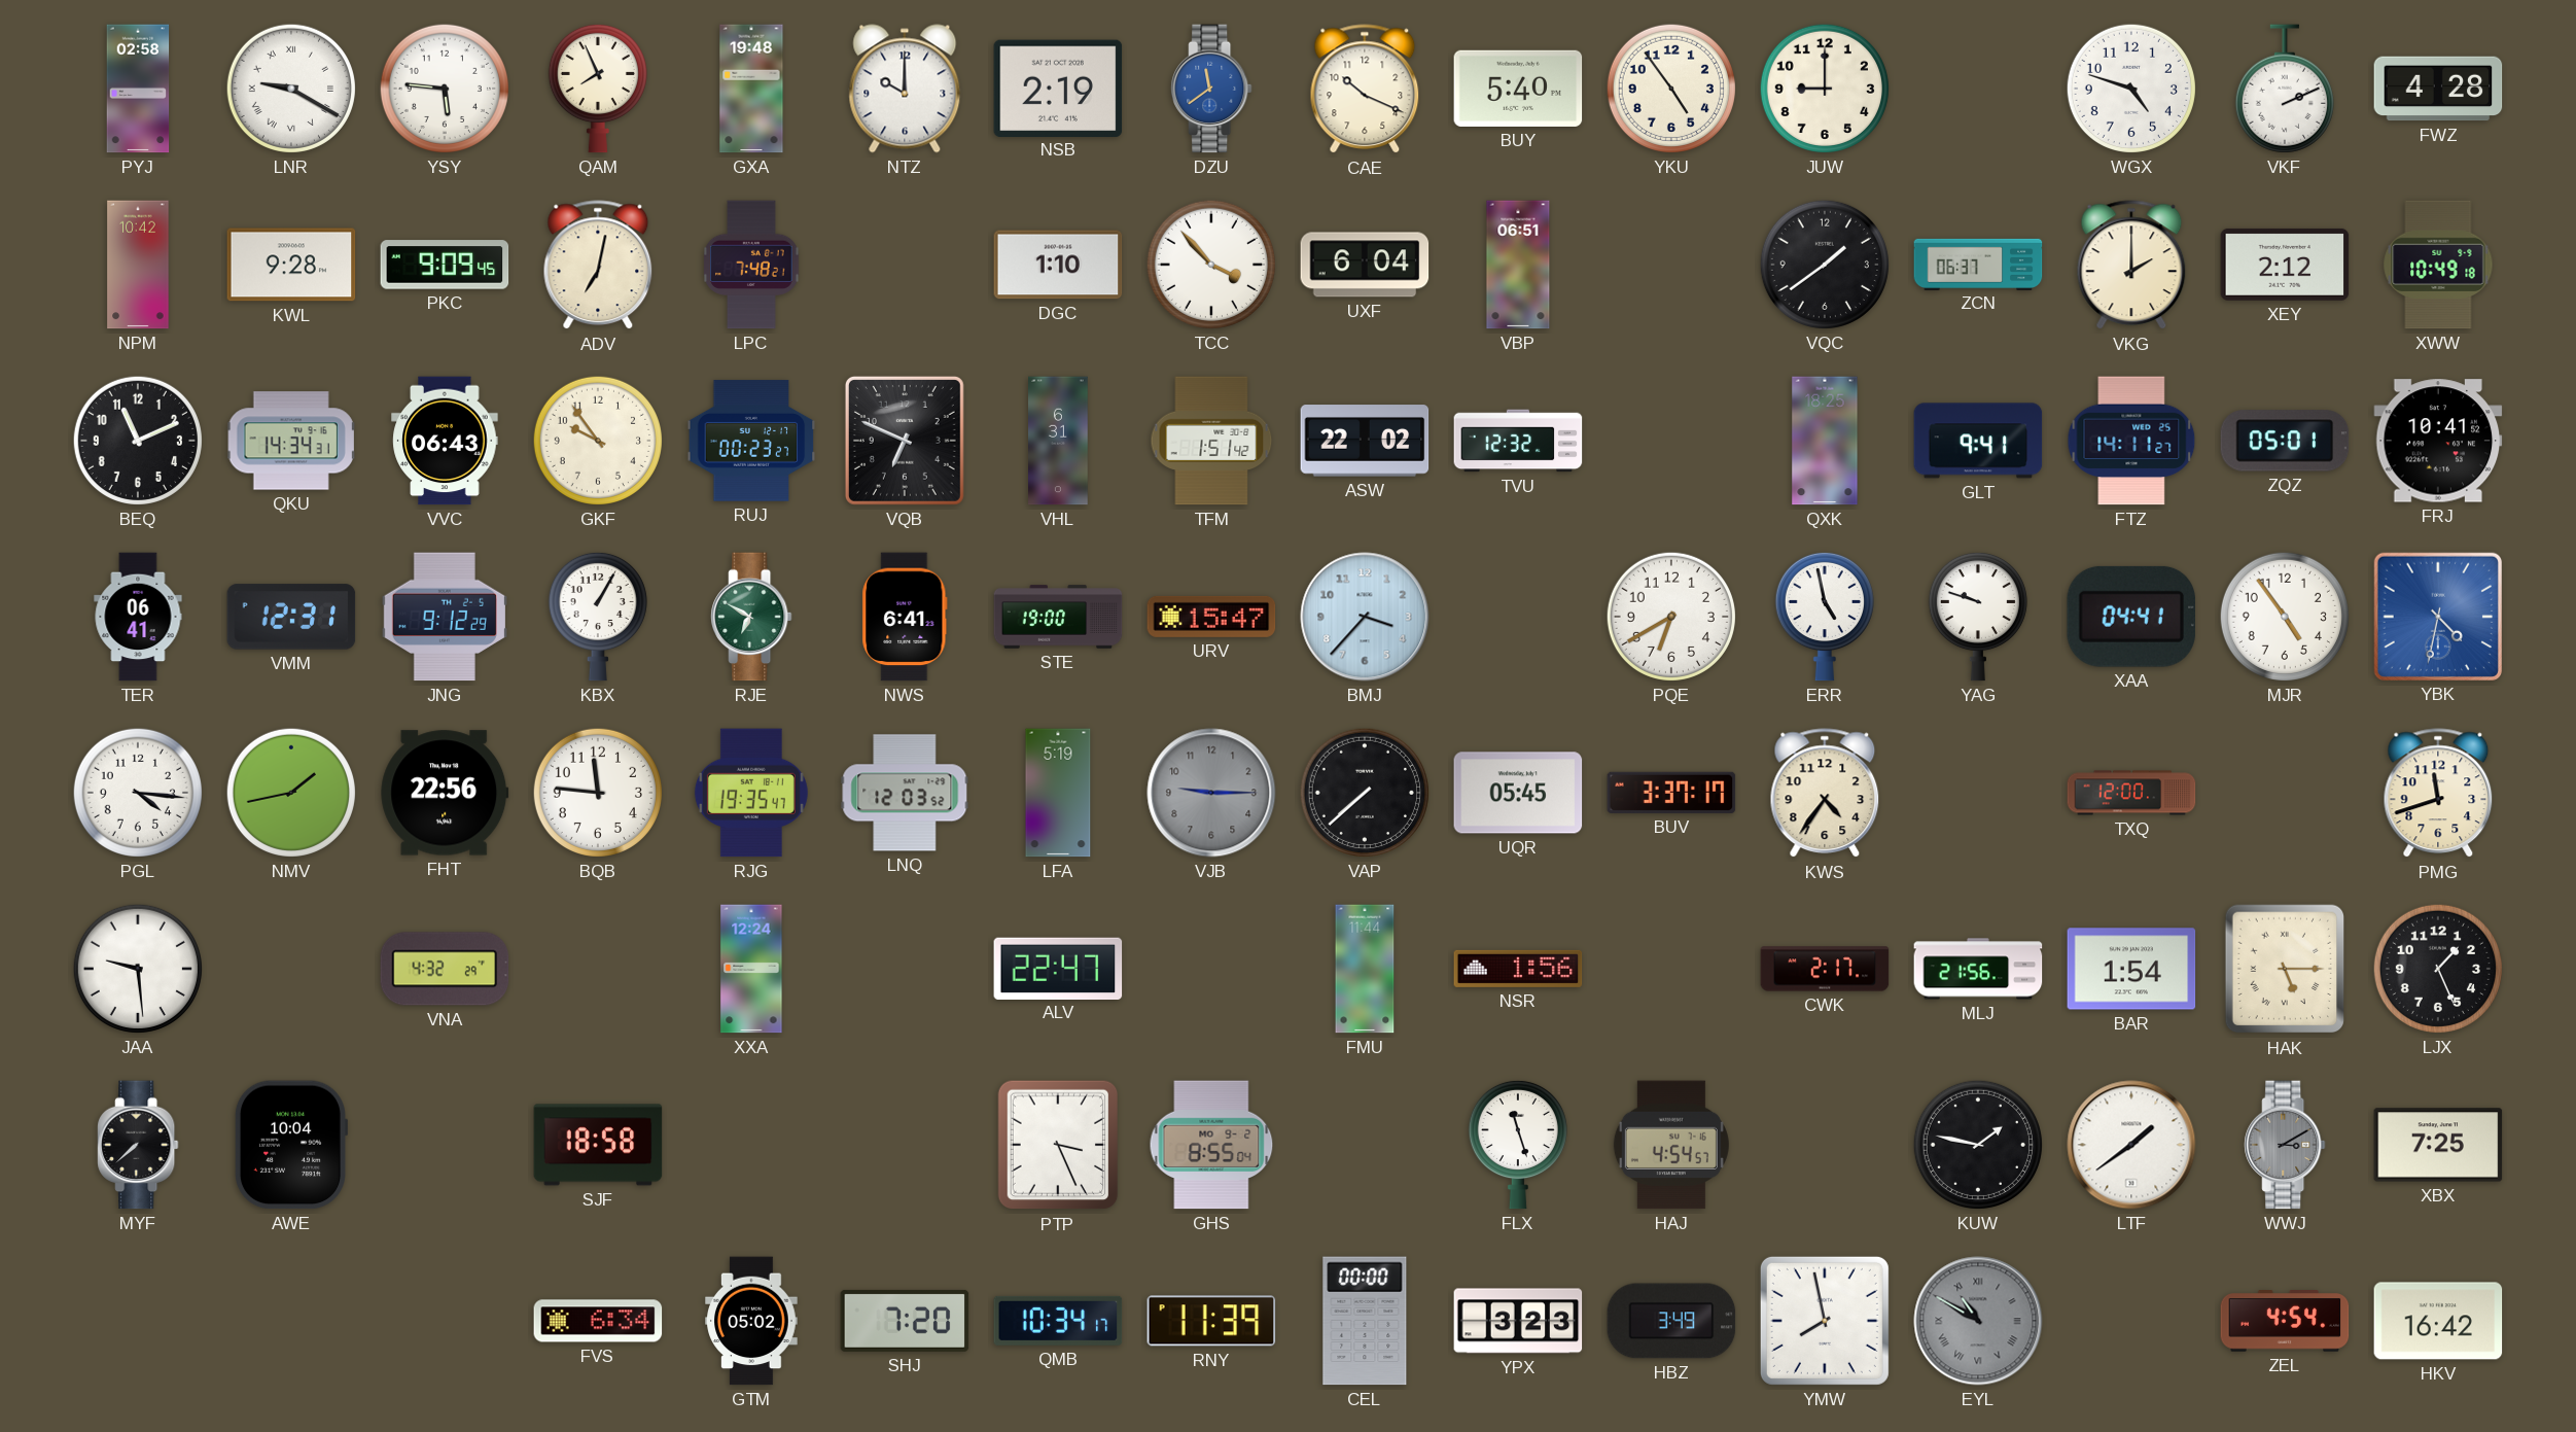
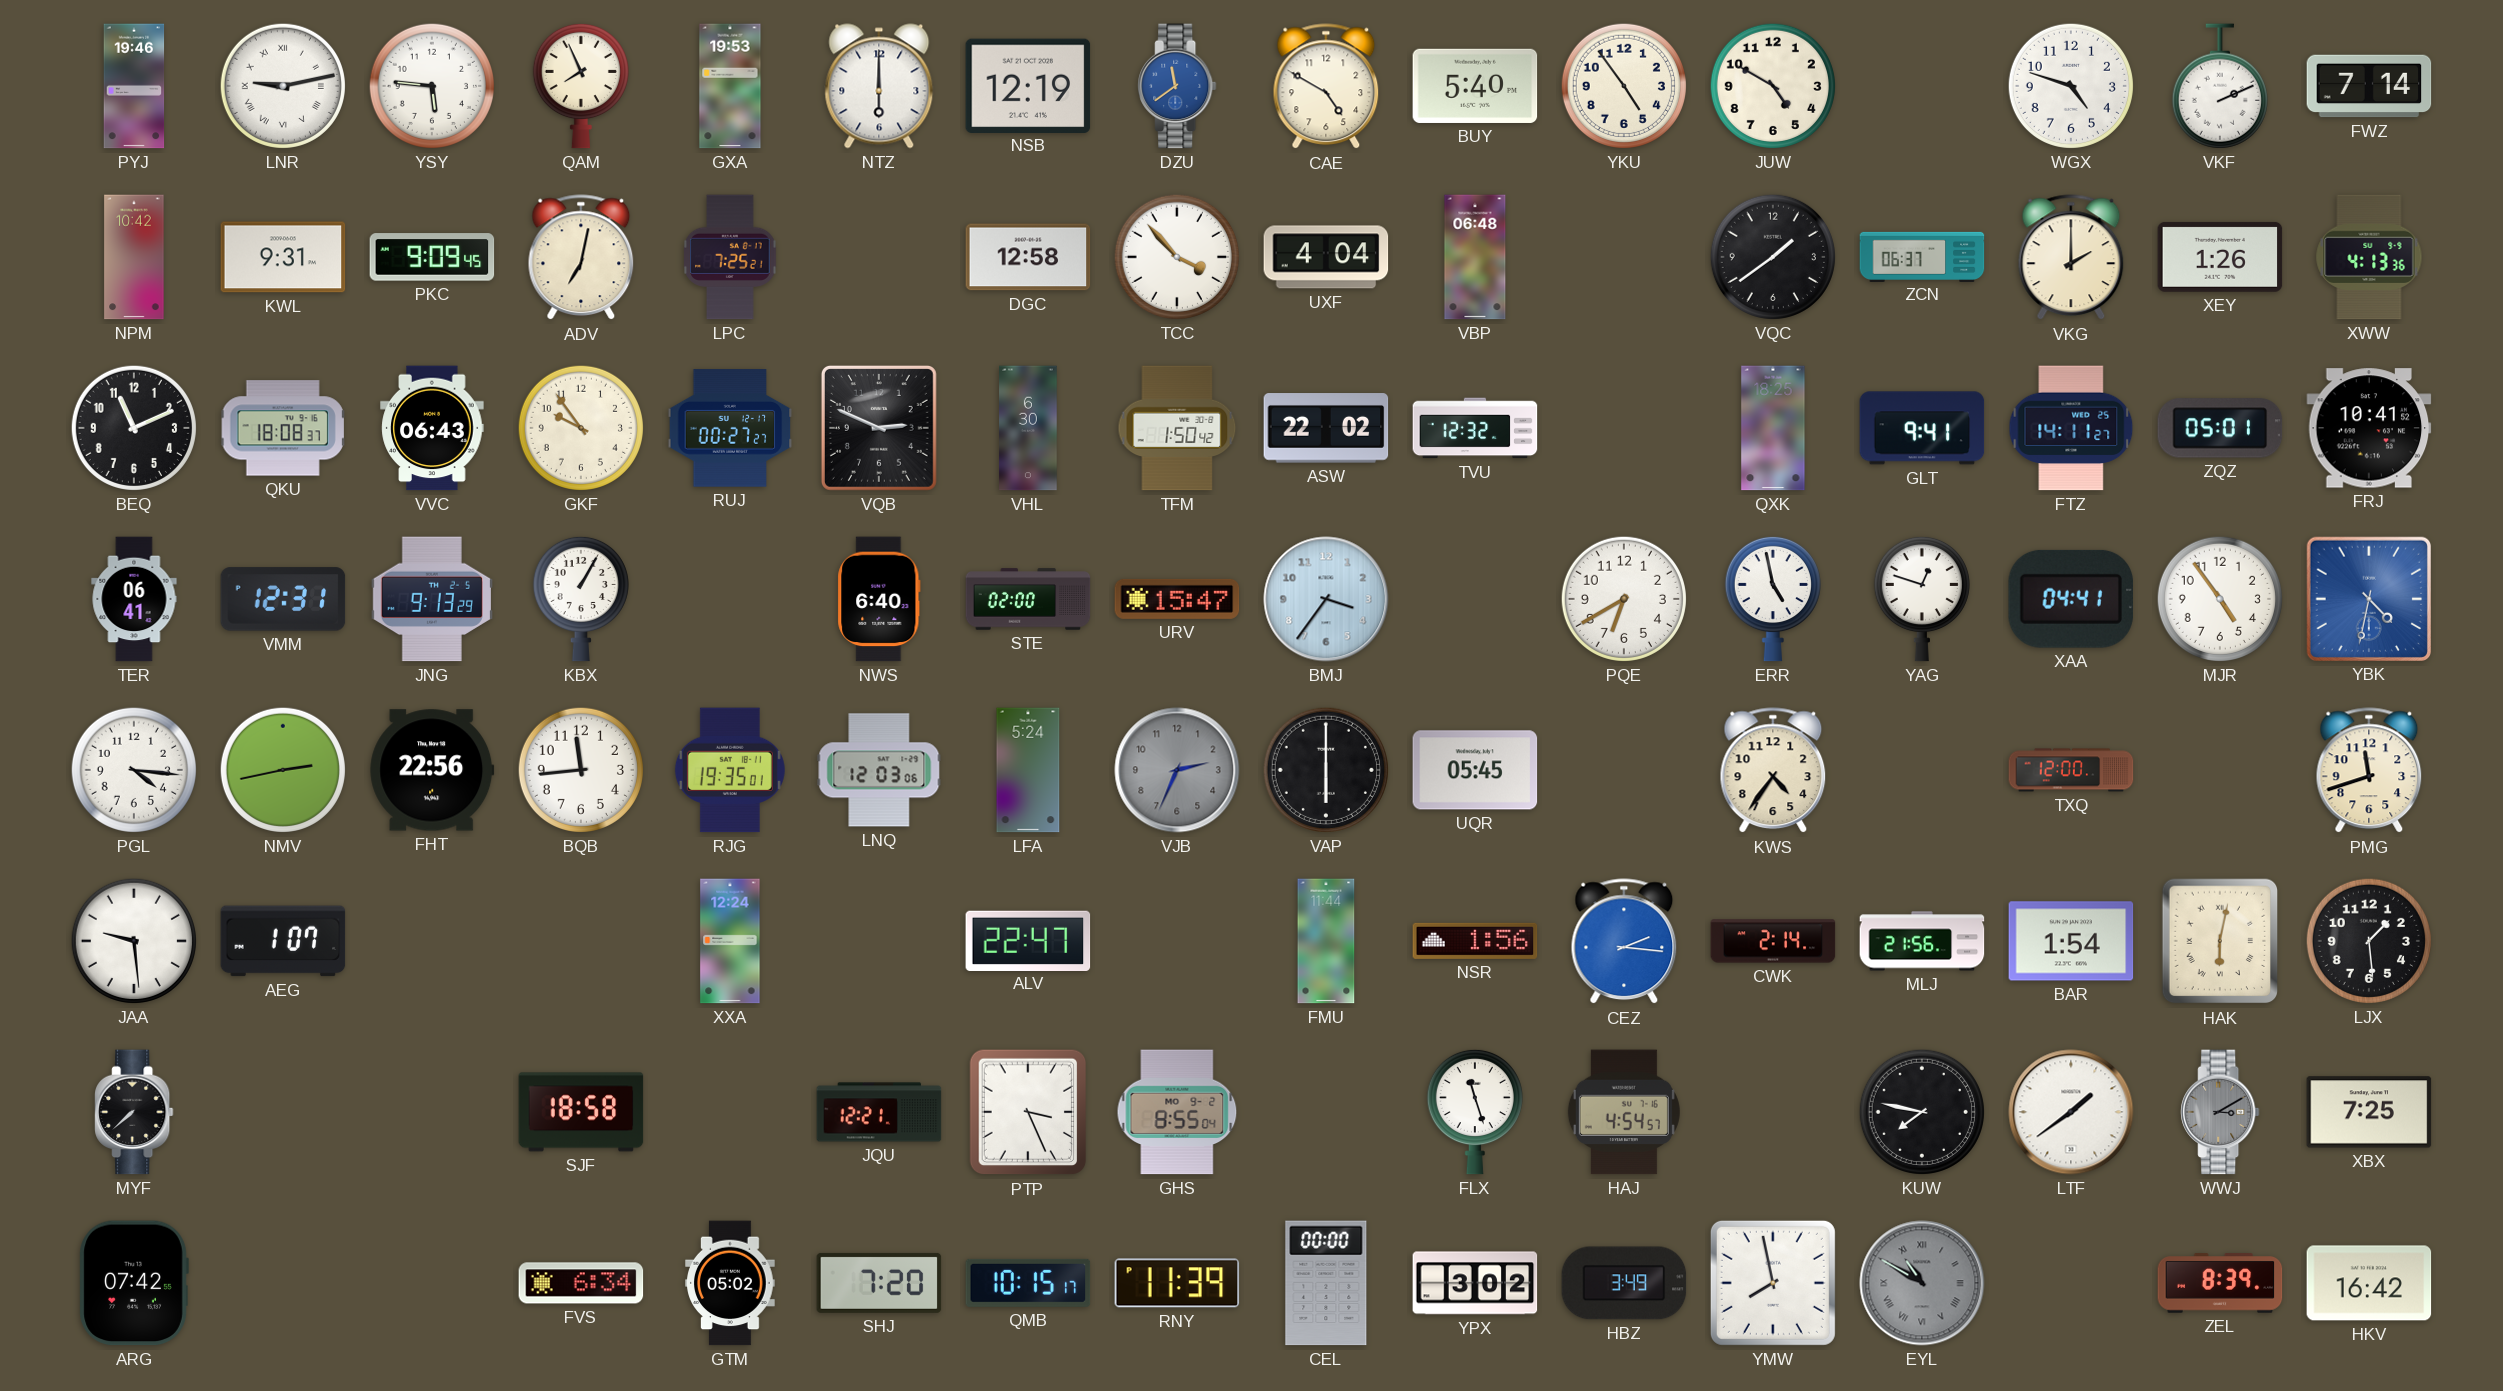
PYJ: 02:58 -> 19:46
LNR: 9:20 -> 9:13
GXA: 19:48 -> 19:53
NTZ: 10:00 -> 6:00
NSB: 2:19 -> 12:19
CAE: 10:19 -> 4:50
JUW: 9:00 -> 4:50
FWZ: 4:28 -> 7:14
KWL: 9:28 -> 9:31
LPC: 7:48 -> 7:25
DGC: 1:10 -> 12:58
UXF: 6:04 -> 4:04
VBP: 06:51 -> 06:48
XEY: 2:12 -> 1:26
XWW: 10:49 -> 4:13
QKU: 14:34 -> 18:08
RUJ: 00:23 -> 00:27
VQB: 6:49 -> 2:49
VHL: 6:31 -> 6:30
TFM: 1:51 -> 1:50
JNG: 9:12 -> 9:13
RJE: 6:50 -> none
NWS: 6:41 -> 6:40
STE: 19:00 -> 02:00
BMJ: 3:37 -> 3:36
YAG: 9:48 -> 12:48
NMV: 1:43 -> 2:43
BQB: 11:46 -> 11:44
RJG: 19:35:47 -> 19:35:01
LNQ: 12:03:52 -> 12:03:06
LFA: 5:19 -> 5:24
VJB: 9:15 -> 2:34
VAP: 7:38 -> 6:00
BUV: 3:37 -> none
AEG: none -> 1:07
VNA: 4:32 -> none
CEZ: none -> 2:16
CWK: 2:17 -> 2:14
HAK: 5:15 -> 6:02
LJX: 1:26 -> 1:29
AWE: 10:04 -> none
JQU: none -> 12:21
KUW: 1:47 -> 7:47
ARG: none -> 07:42
QMB: 10:34 -> 10:15
YPX: 3:23 -> 3:02
ZEL: 4:54 -> 8:39
